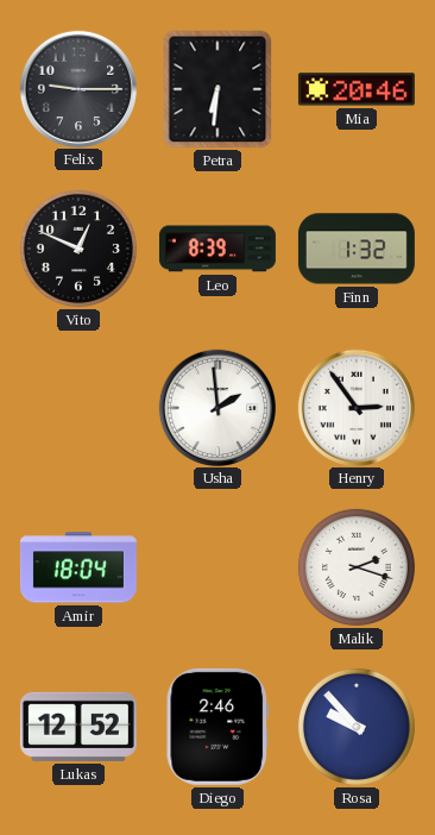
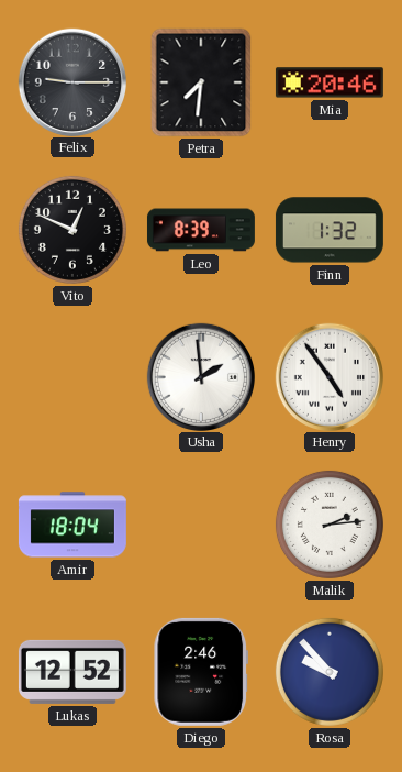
Petra: 6:31 -> 7:31
Henry: 2:54 -> 4:54
Malik: 2:18 -> 2:14
